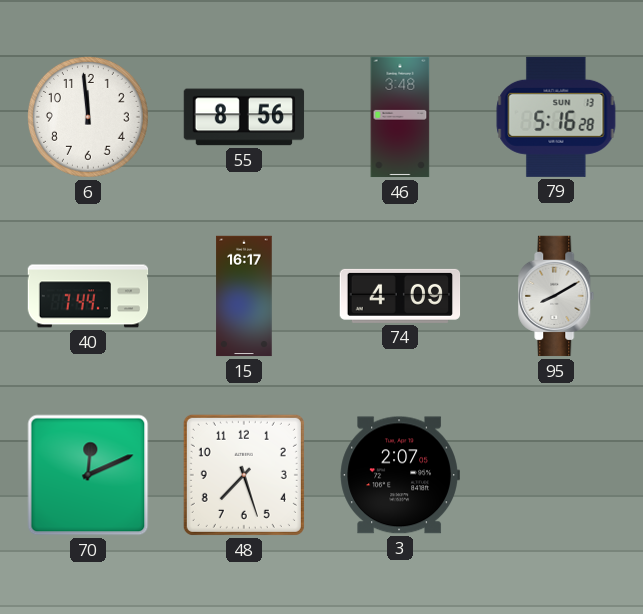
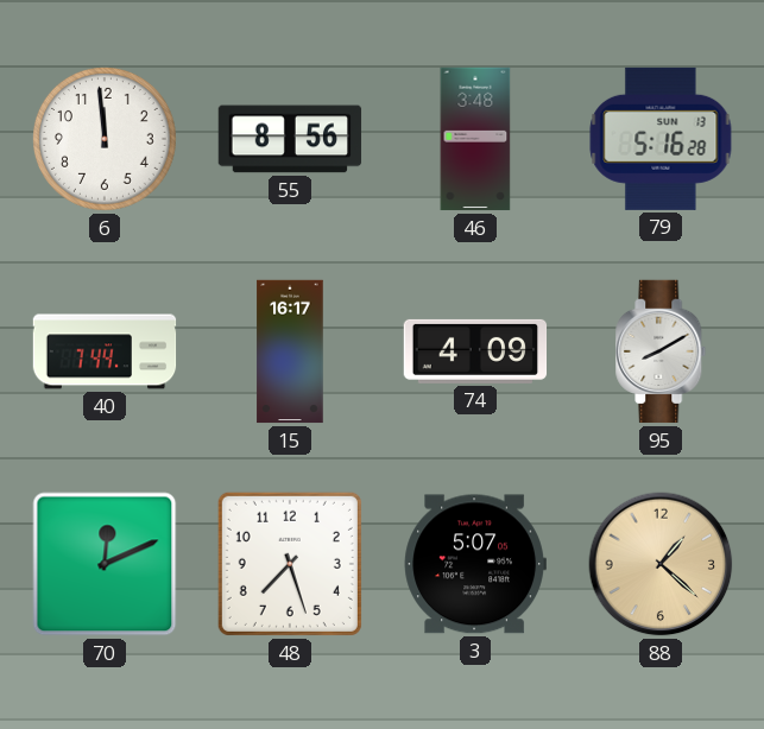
3: 2:07 -> 5:07
88: none -> 1:22
